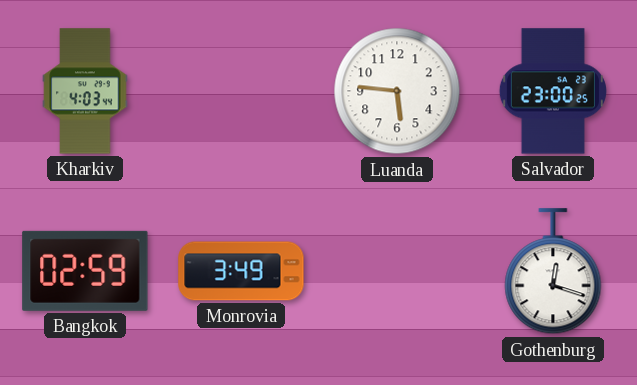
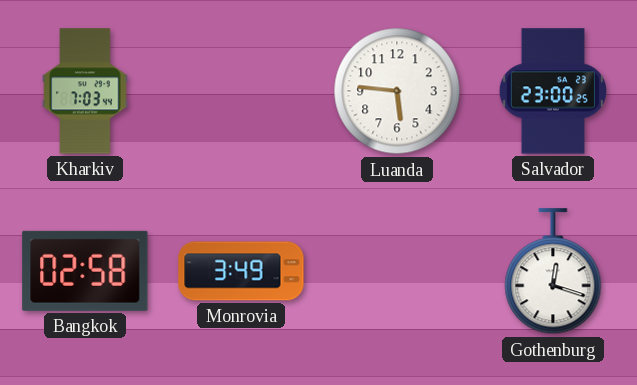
Kharkiv: 4:03 -> 7:03
Bangkok: 02:59 -> 02:58
